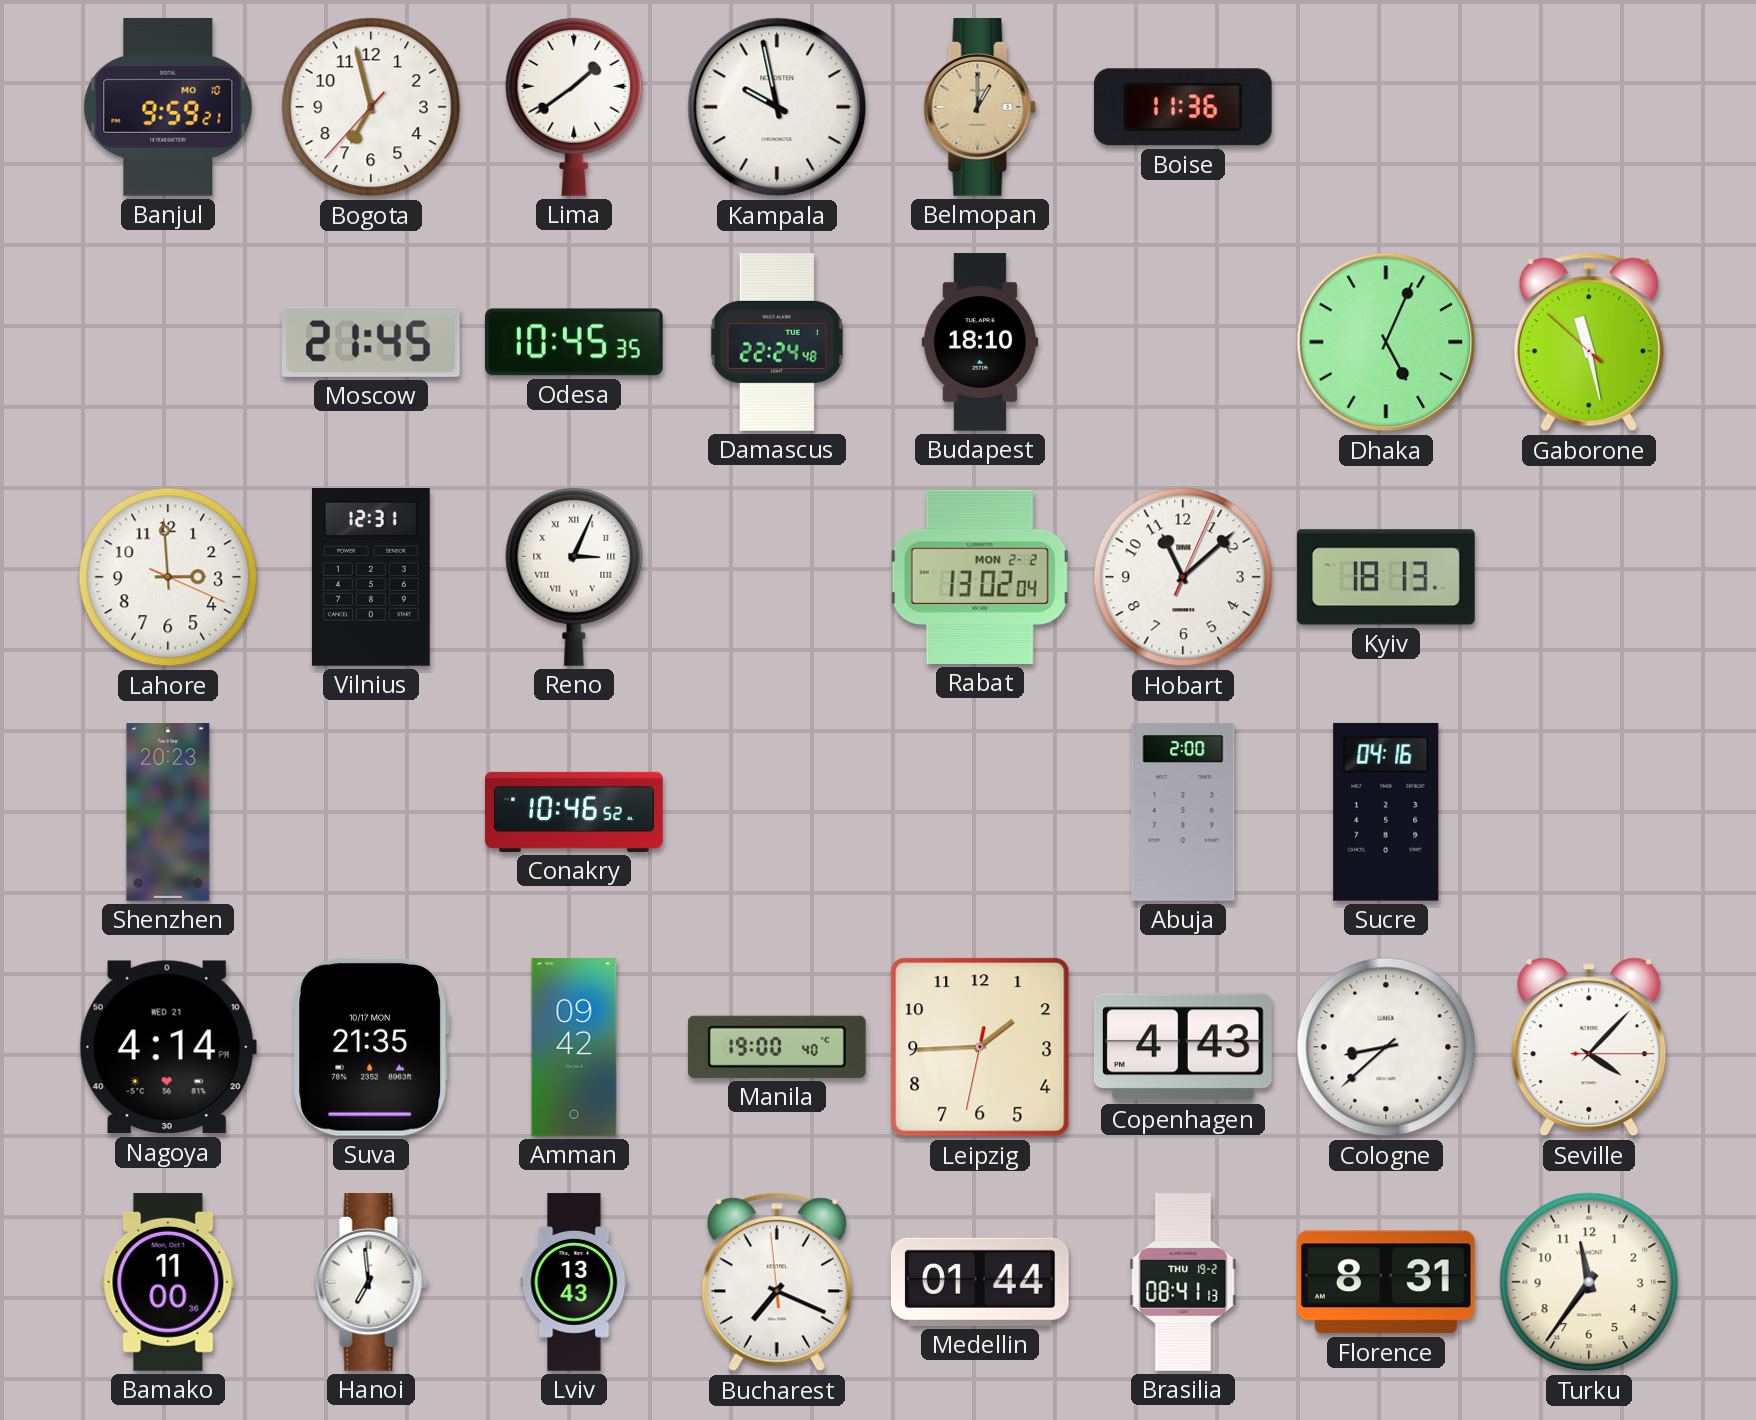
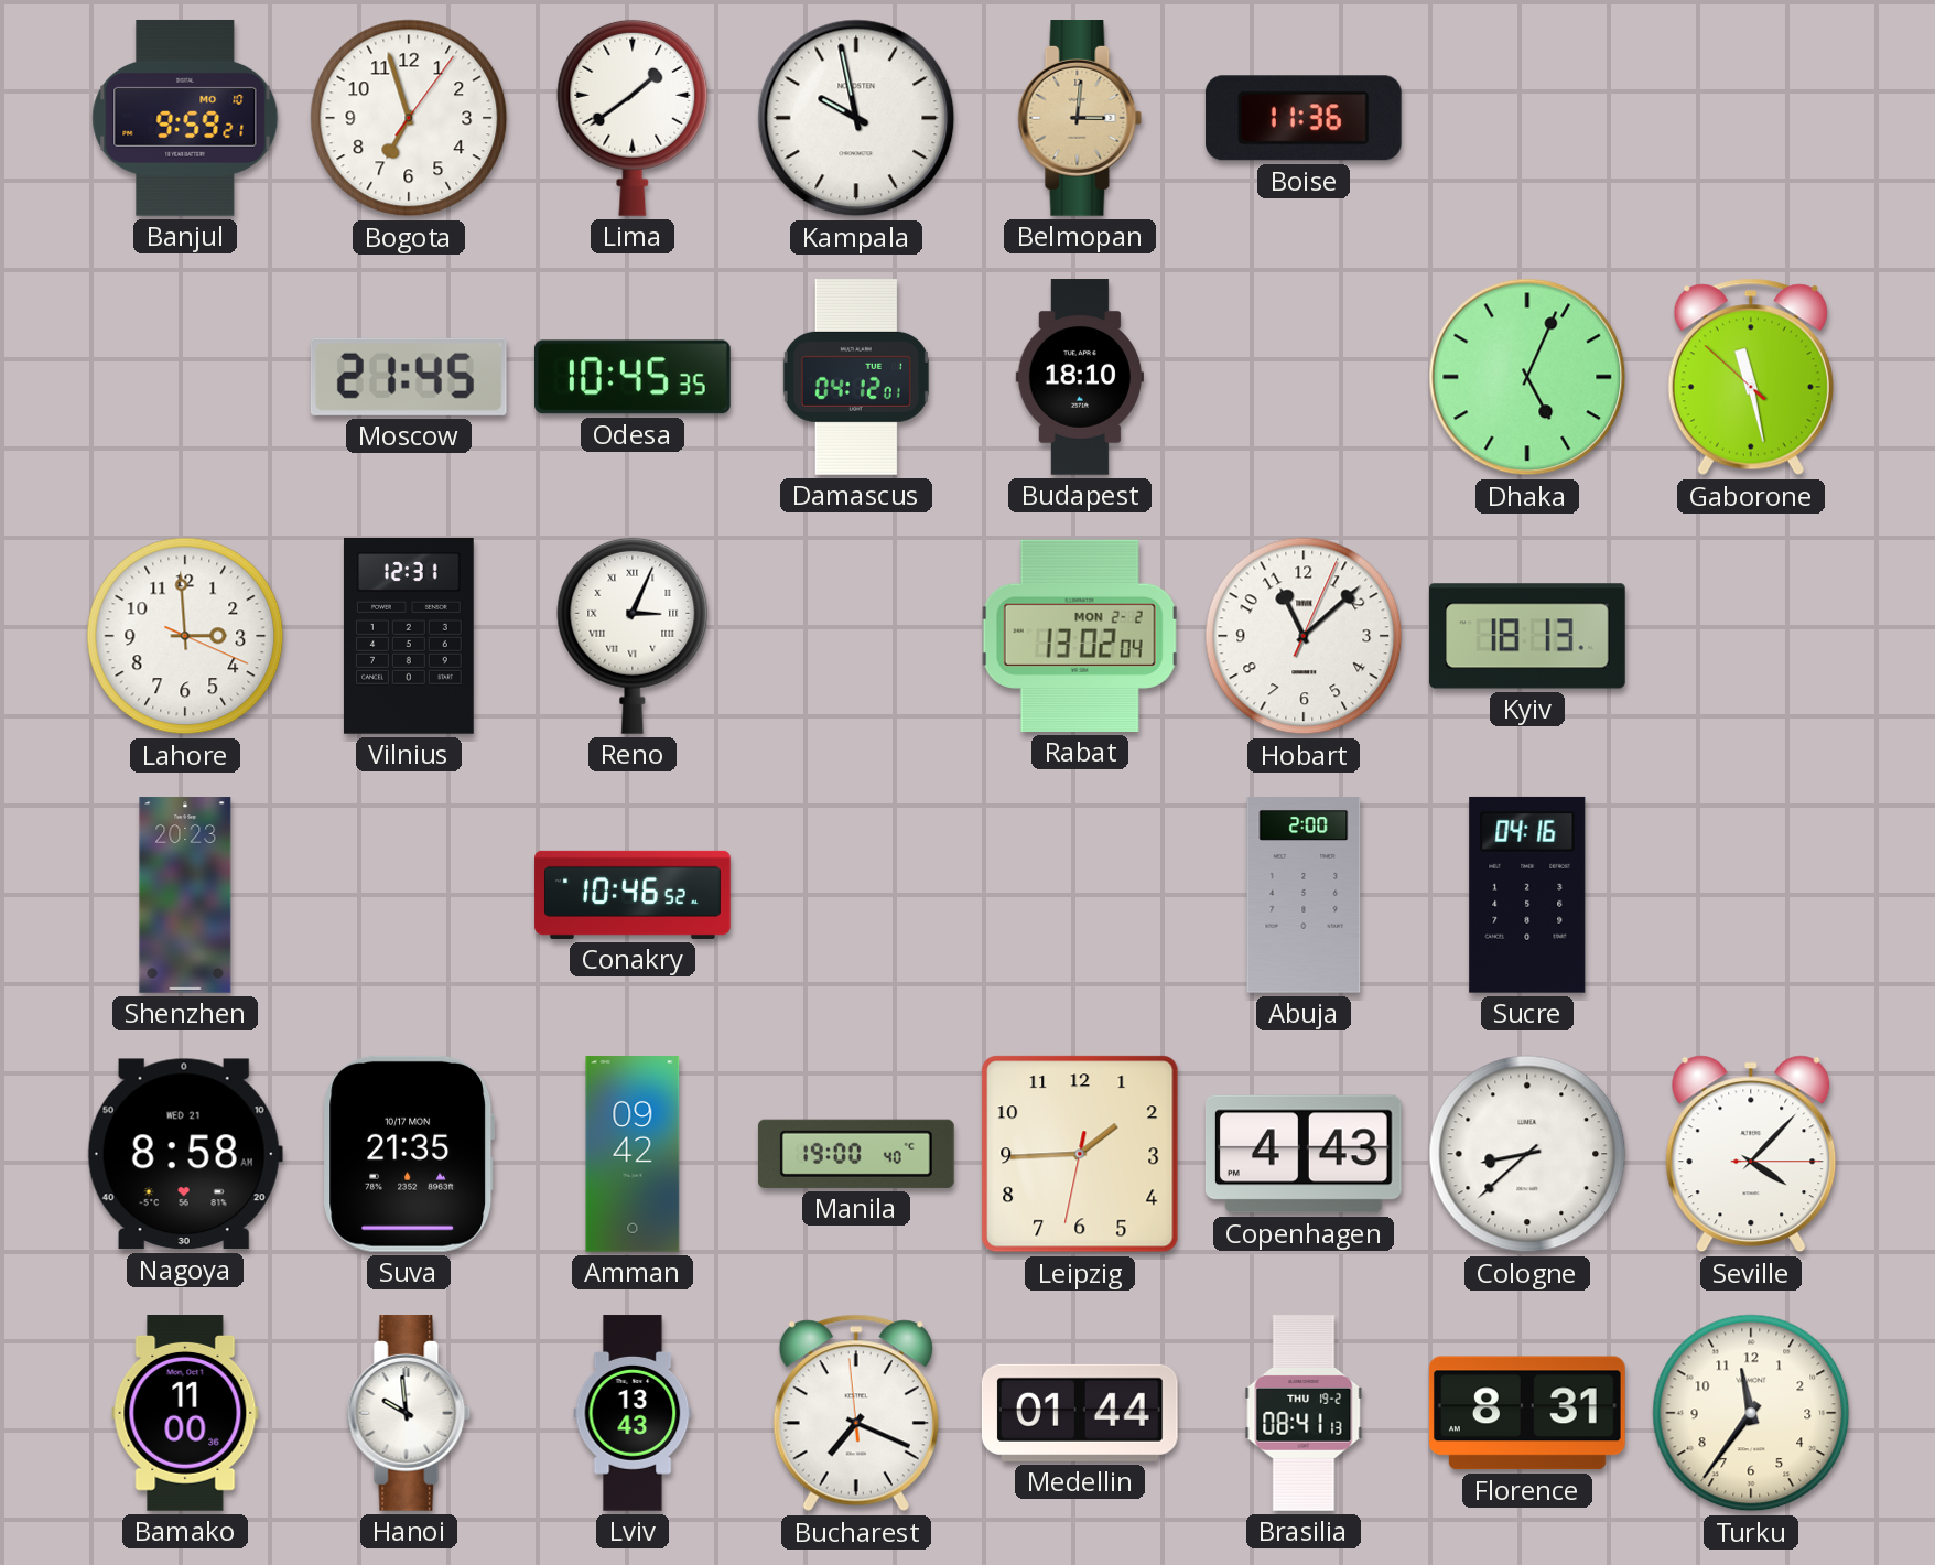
Bogota: 6:57:37 -> 6:57:06
Belmopan: 1:00 -> 3:01
Damascus: 22:24 -> 04:12
Nagoya: 4:14 -> 8:58
Hanoi: 6:59 -> 9:59
